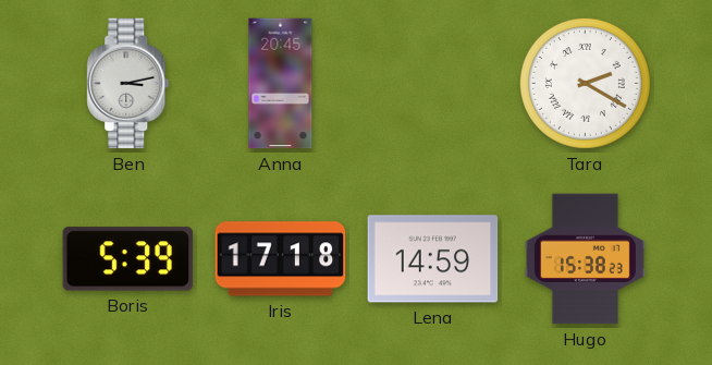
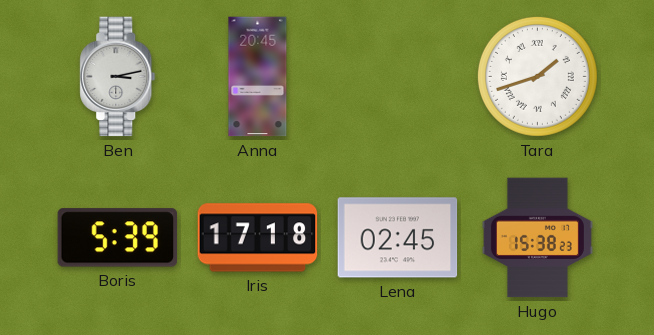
Tara: 2:20 -> 1:42
Lena: 14:59 -> 02:45
